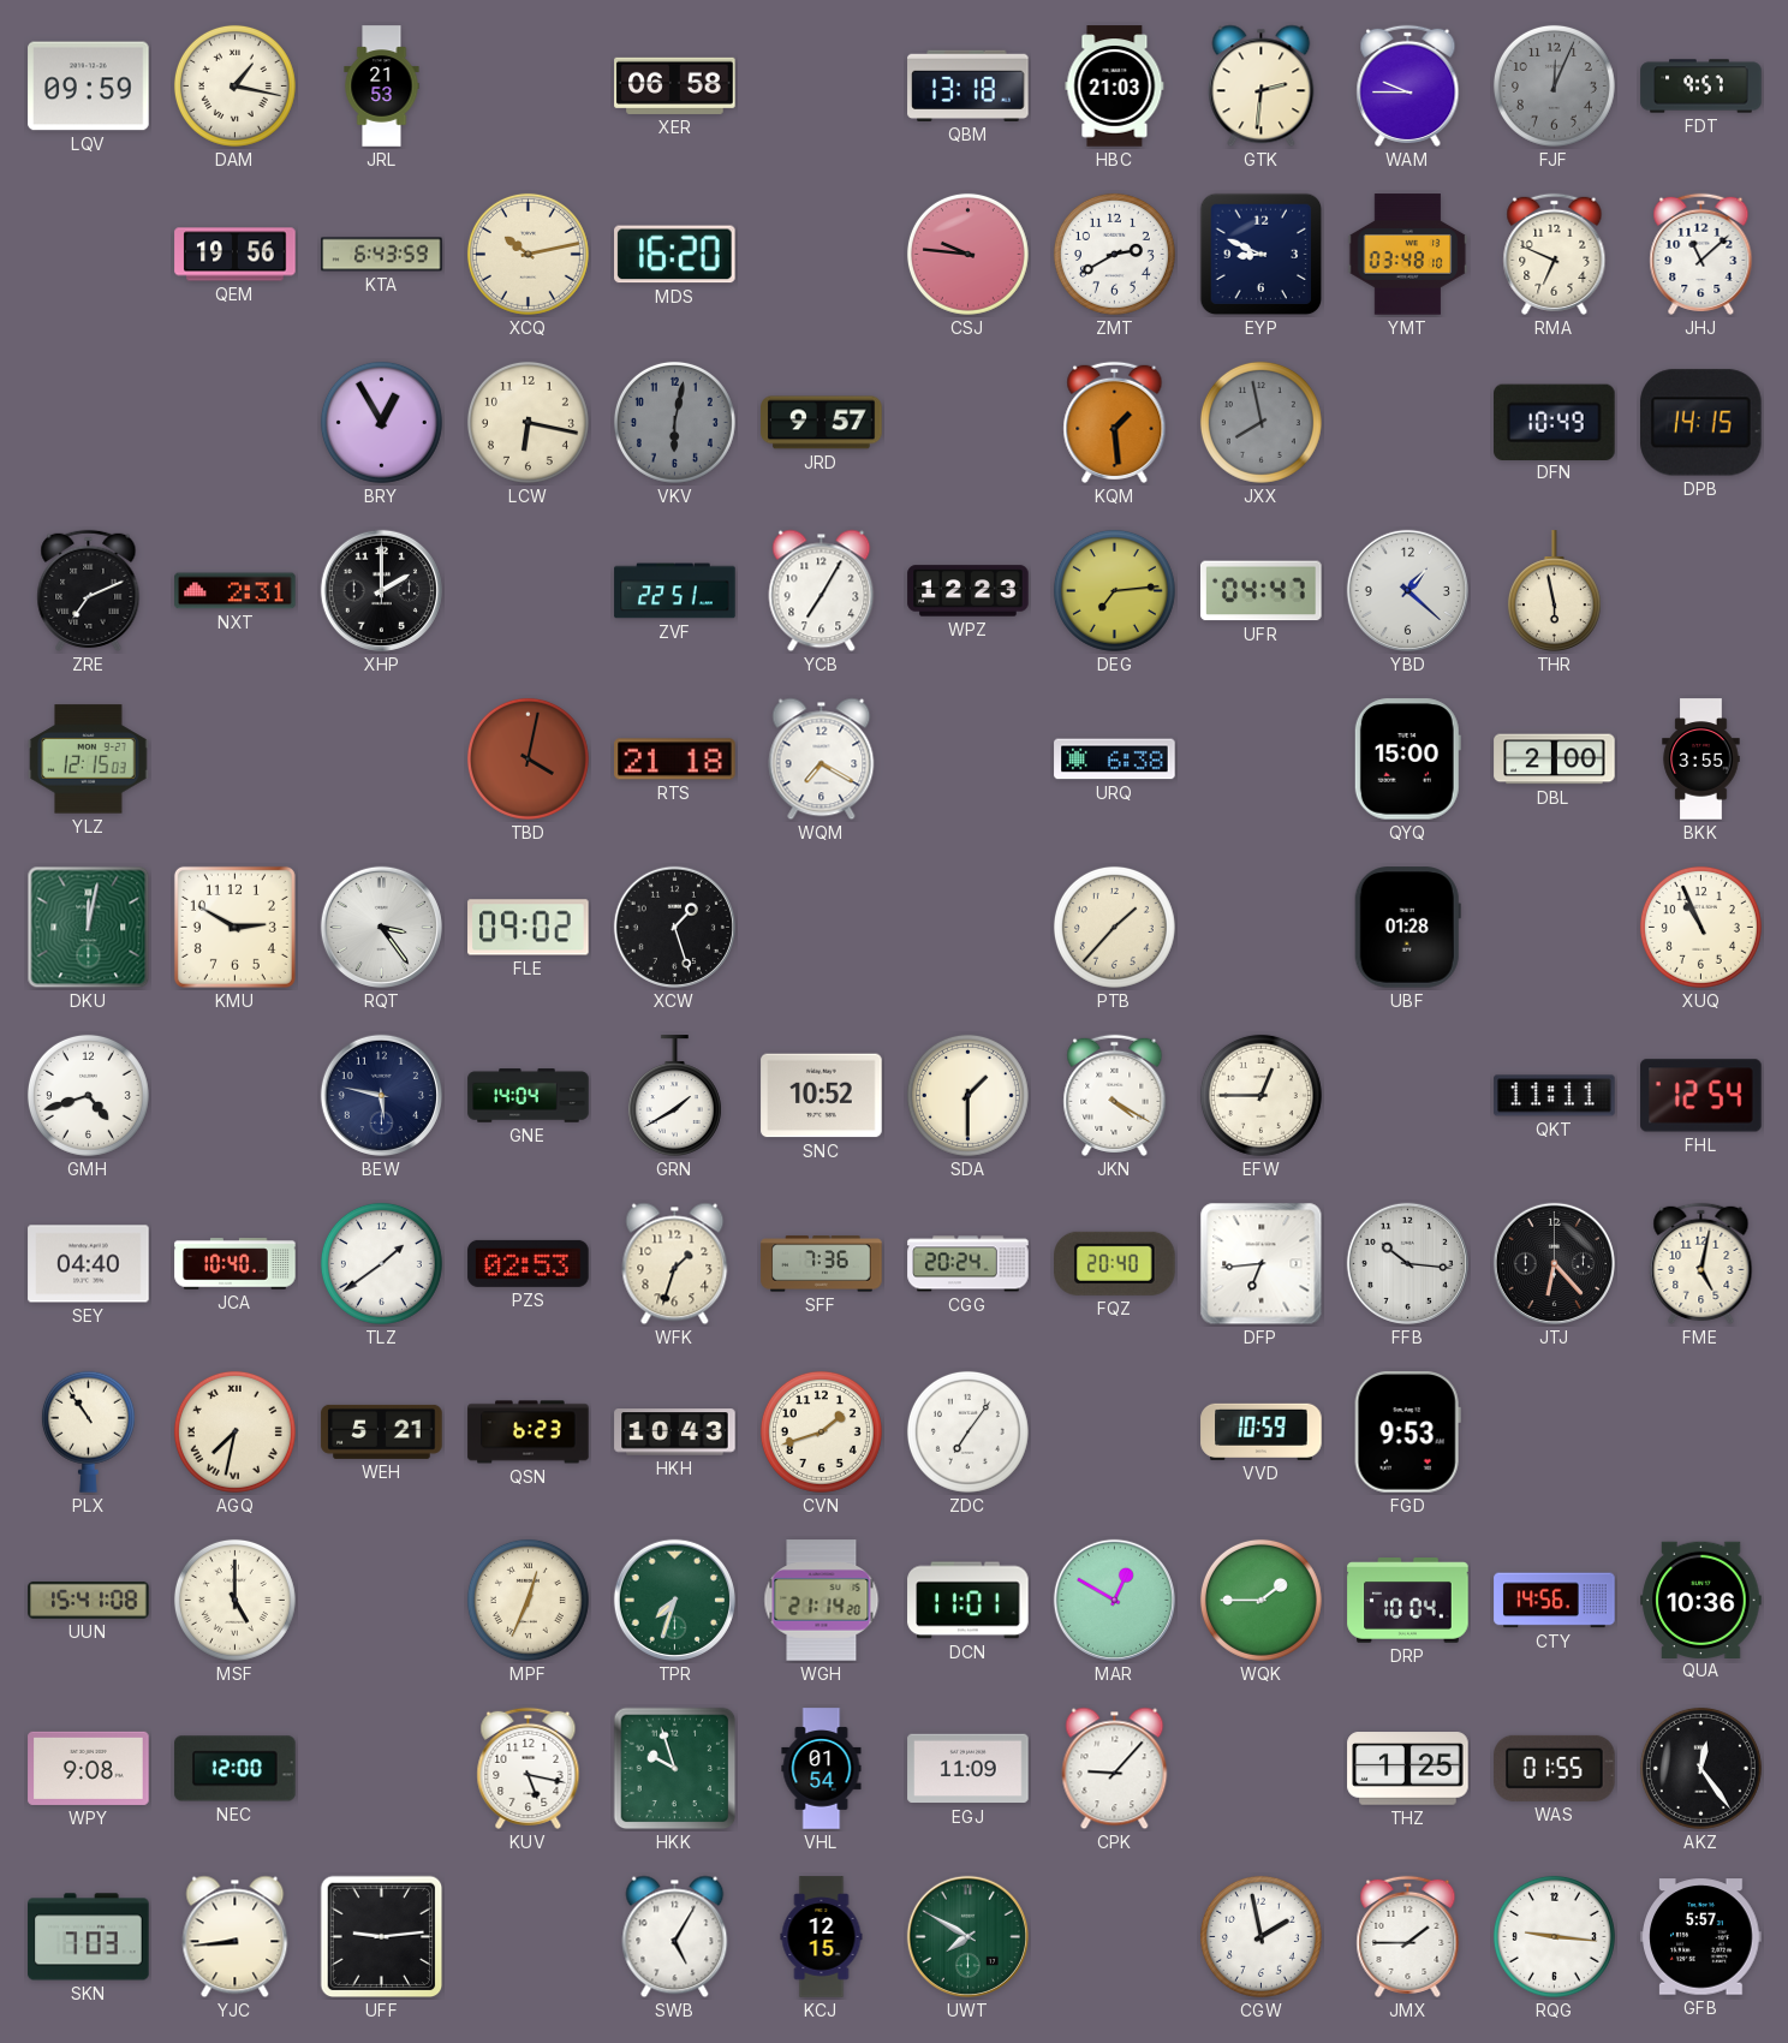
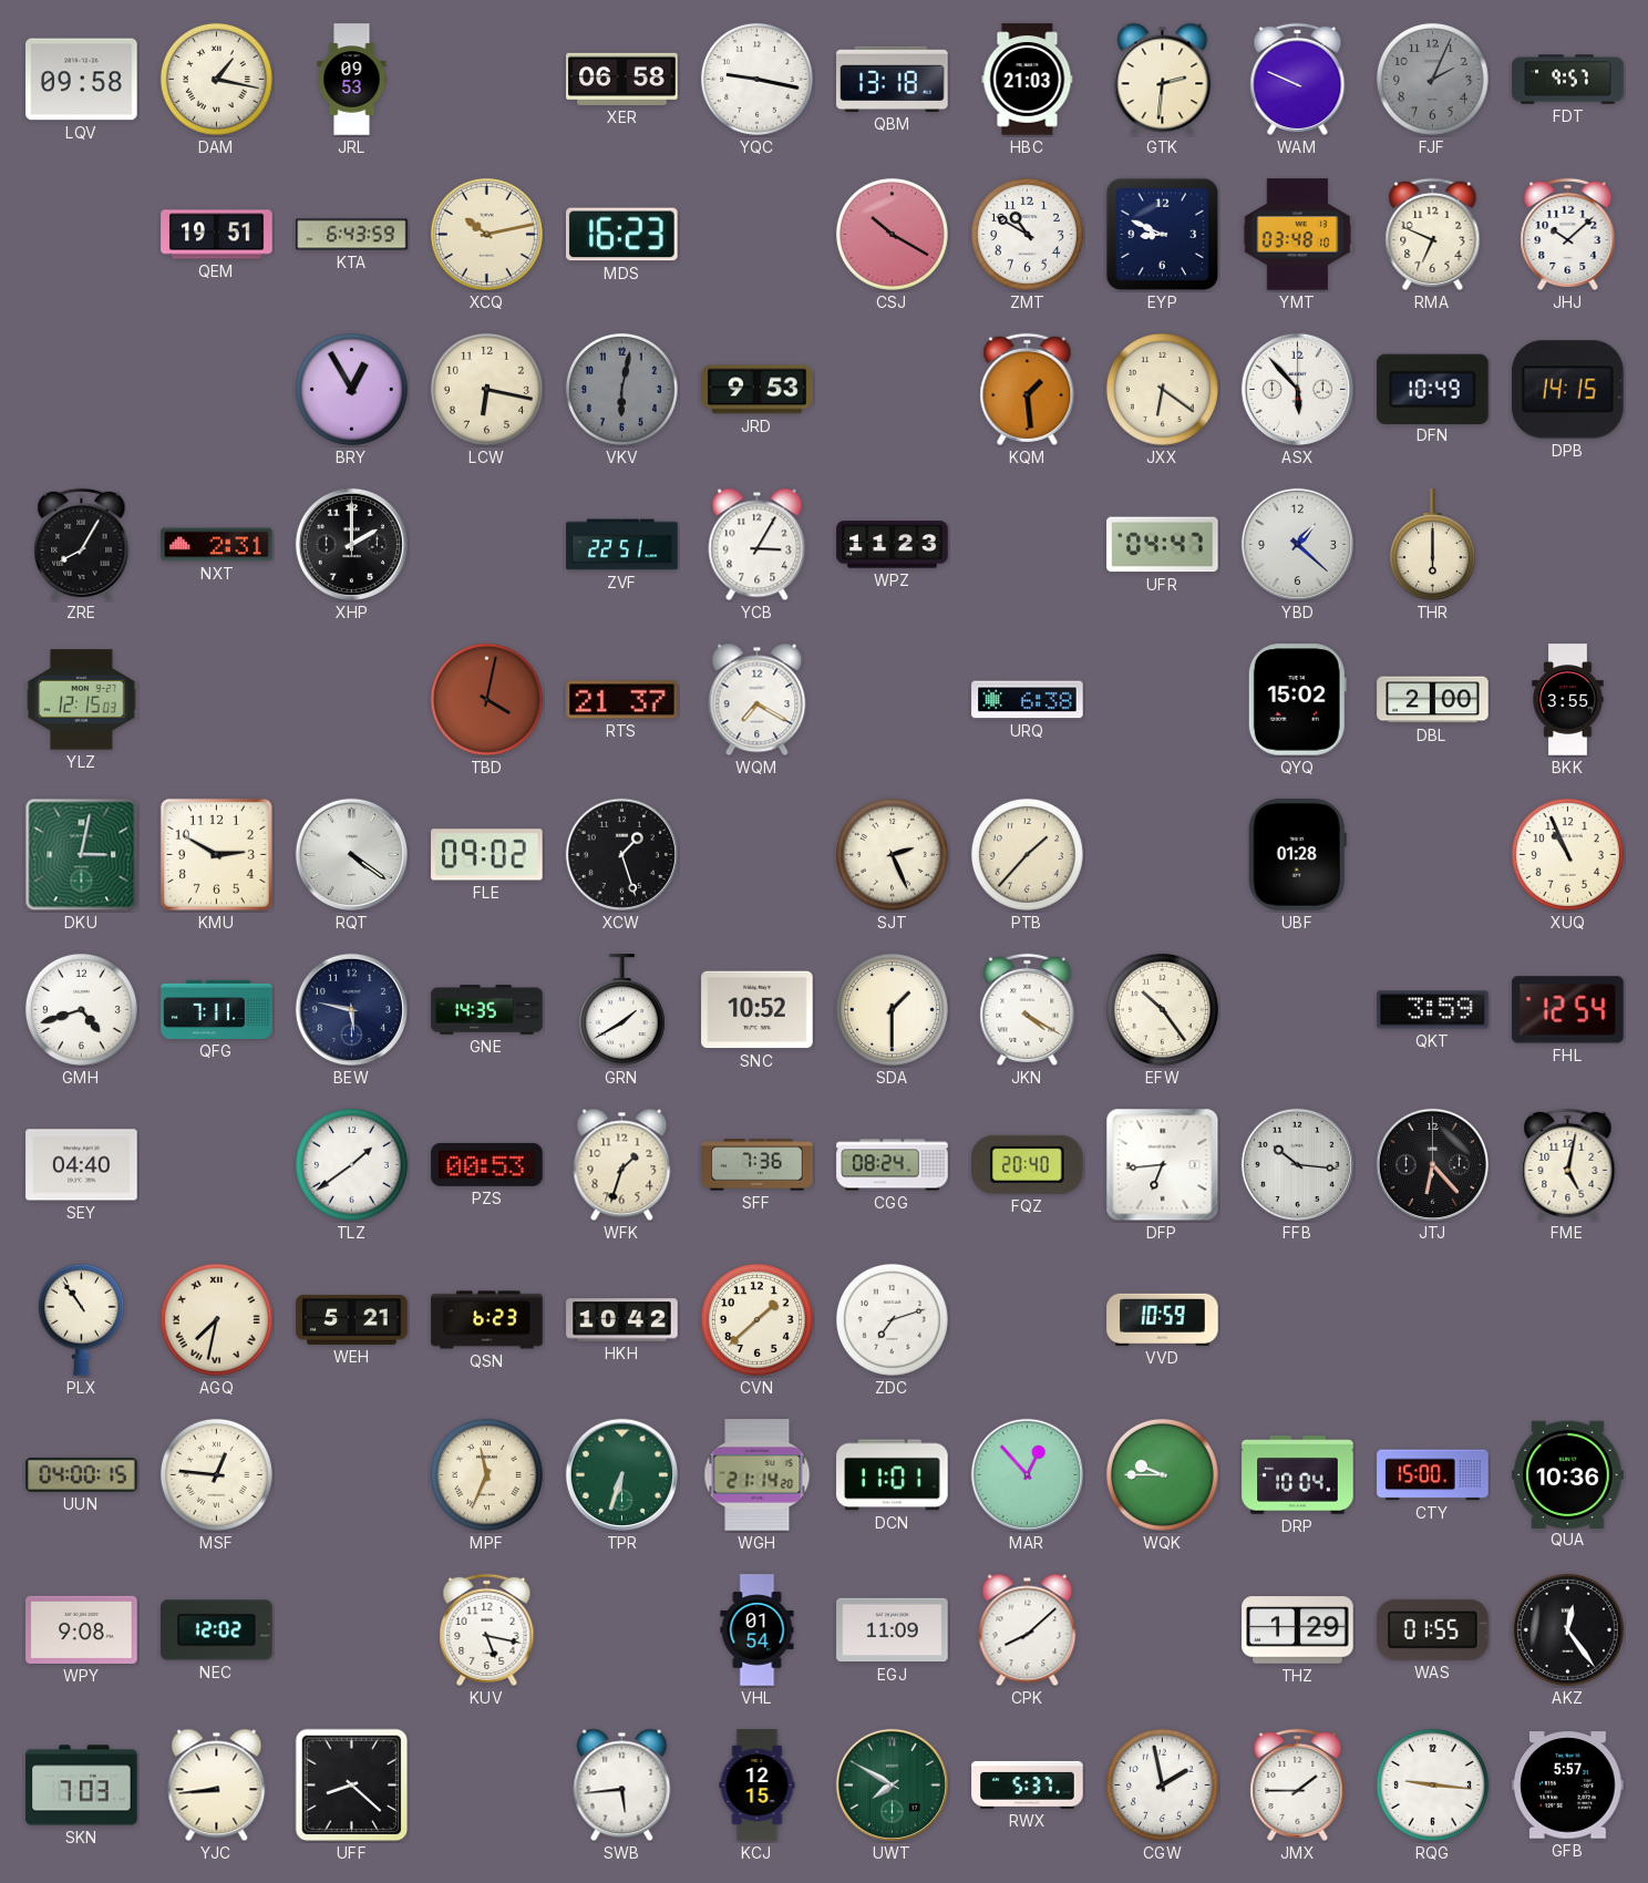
LQV: 09:59 -> 09:58
JRL: 21:53 -> 09:53
YQC: none -> 9:17
WAM: 9:45 -> 9:49
FJF: 12:04 -> 2:04
QEM: 19:56 -> 19:51
MDS: 16:20 -> 16:23
CSJ: 9:46 -> 10:20
ZMT: 2:40 -> 10:50
JHJ: 11:08 -> 10:08
JRD: 9:57 -> 9:53
JXX: 7:58 -> 6:21
JXX dial: grey -> cream
ASX: none -> 5:53
ZRE: 7:11 -> 8:05
YCB: 7:05 -> 3:05
WPZ: 12:23 -> 11:23
DEG: 7:14 -> none
THR: 5:58 -> 6:00
RTS: 21:18 -> 21:37
QYQ: 15:00 -> 15:02
DKU: 12:02 -> 3:02
RQT: 3:24 -> 4:21
SJT: none -> 2:26
QFG: none -> 7:11
GNE: 14:04 -> 14:35
EFW: 12:45 -> 10:24
QKT: 11:11 -> 3:59
JCA: 10:40 -> none
PZS: 02:53 -> 00:53
CGG: 20:24 -> 08:24
HKH: 10:43 -> 10:42
CVN: 1:42 -> 1:38
ZDC: 7:06 -> 7:12
FGD: 9:53 -> none
UUN: 15:41 -> 04:00
MSF: 5:00 -> 12:46
MPF: 12:34 -> 11:34
TPR: 7:33 -> 6:33
MAR: 12:50 -> 12:53
WQK: 1:45 -> 9:45
CTY: 14:56 -> 15:00
NEC: 12:00 -> 12:02
HKK: 9:57 -> none
CPK: 9:07 -> 8:08
THZ: 1:25 -> 1:29
UFF: 9:14 -> 8:22
SWB: 5:05 -> 5:44
RWX: none -> 5:37
